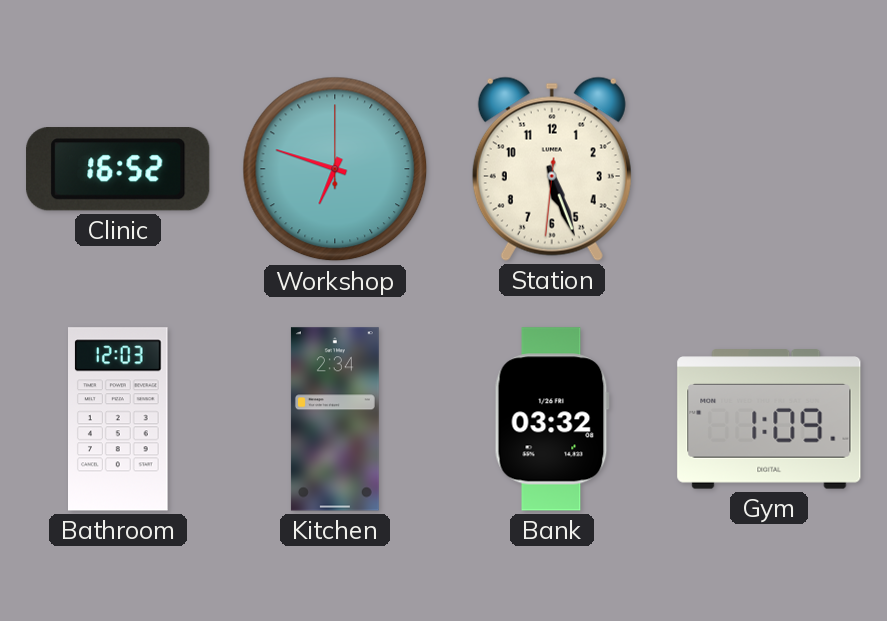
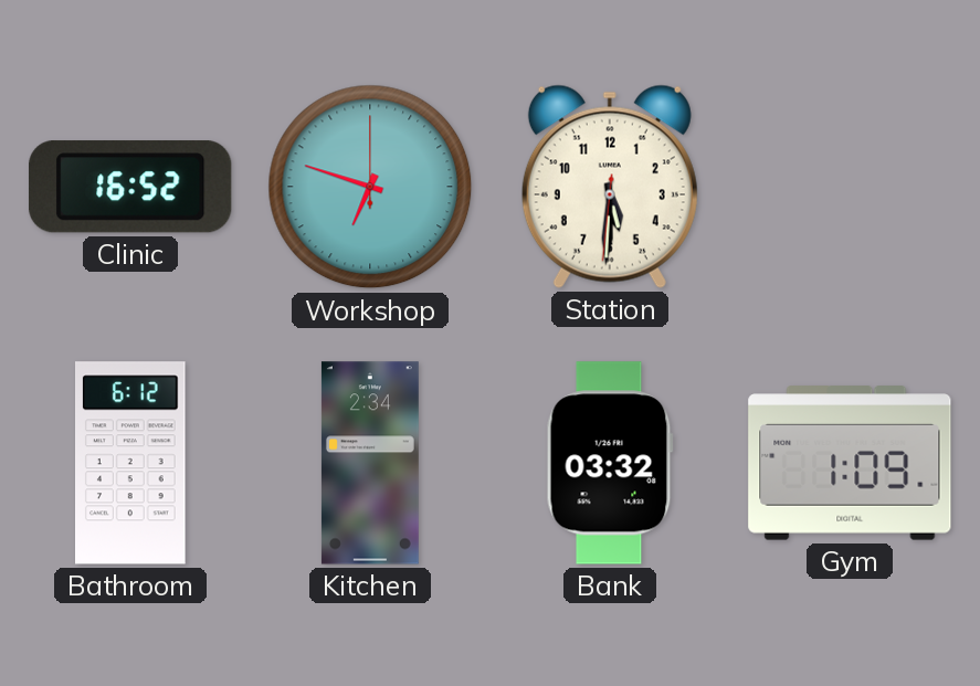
Station: 5:26 -> 5:30
Bathroom: 12:03 -> 6:12
